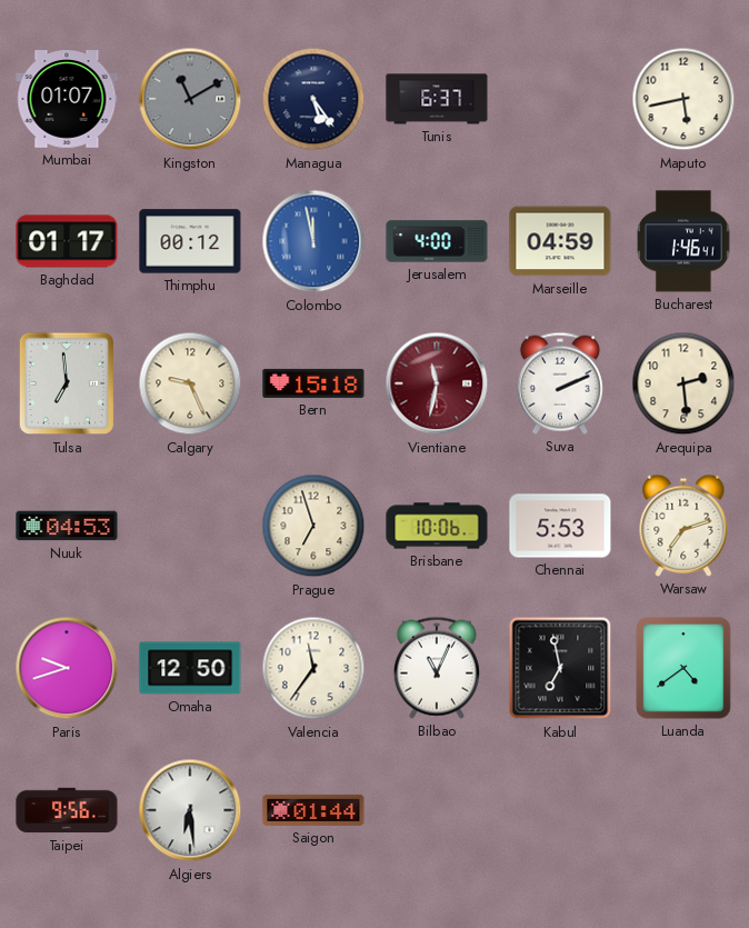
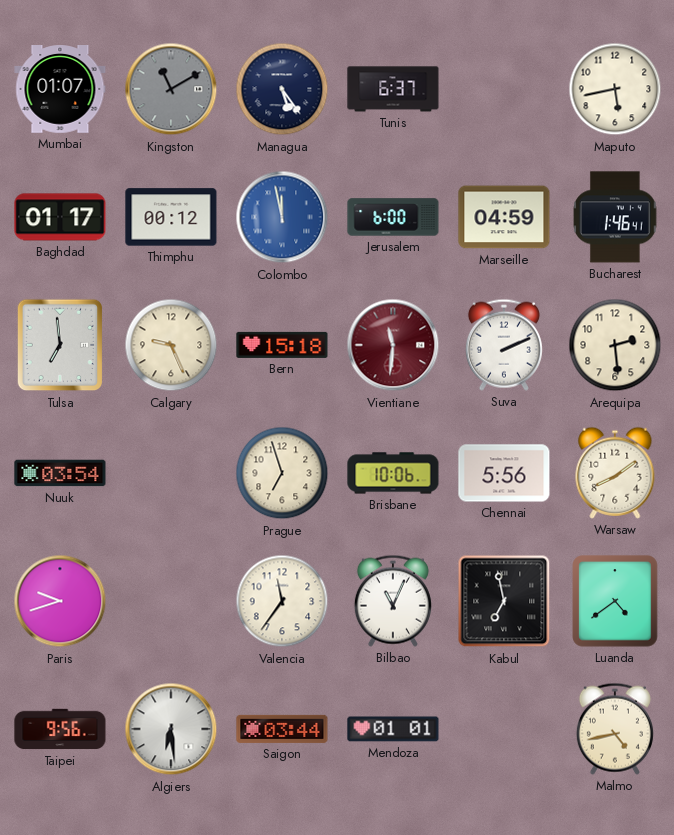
Jerusalem: 4:00 -> 6:00
Vientiane: 11:32 -> 11:31
Nuuk: 04:53 -> 03:54
Chennai: 5:53 -> 5:56
Warsaw: 7:12 -> 8:09
Omaha: 12:50 -> none
Saigon: 01:44 -> 03:44
Mendoza: none -> 01:01
Malmo: none -> 4:43
